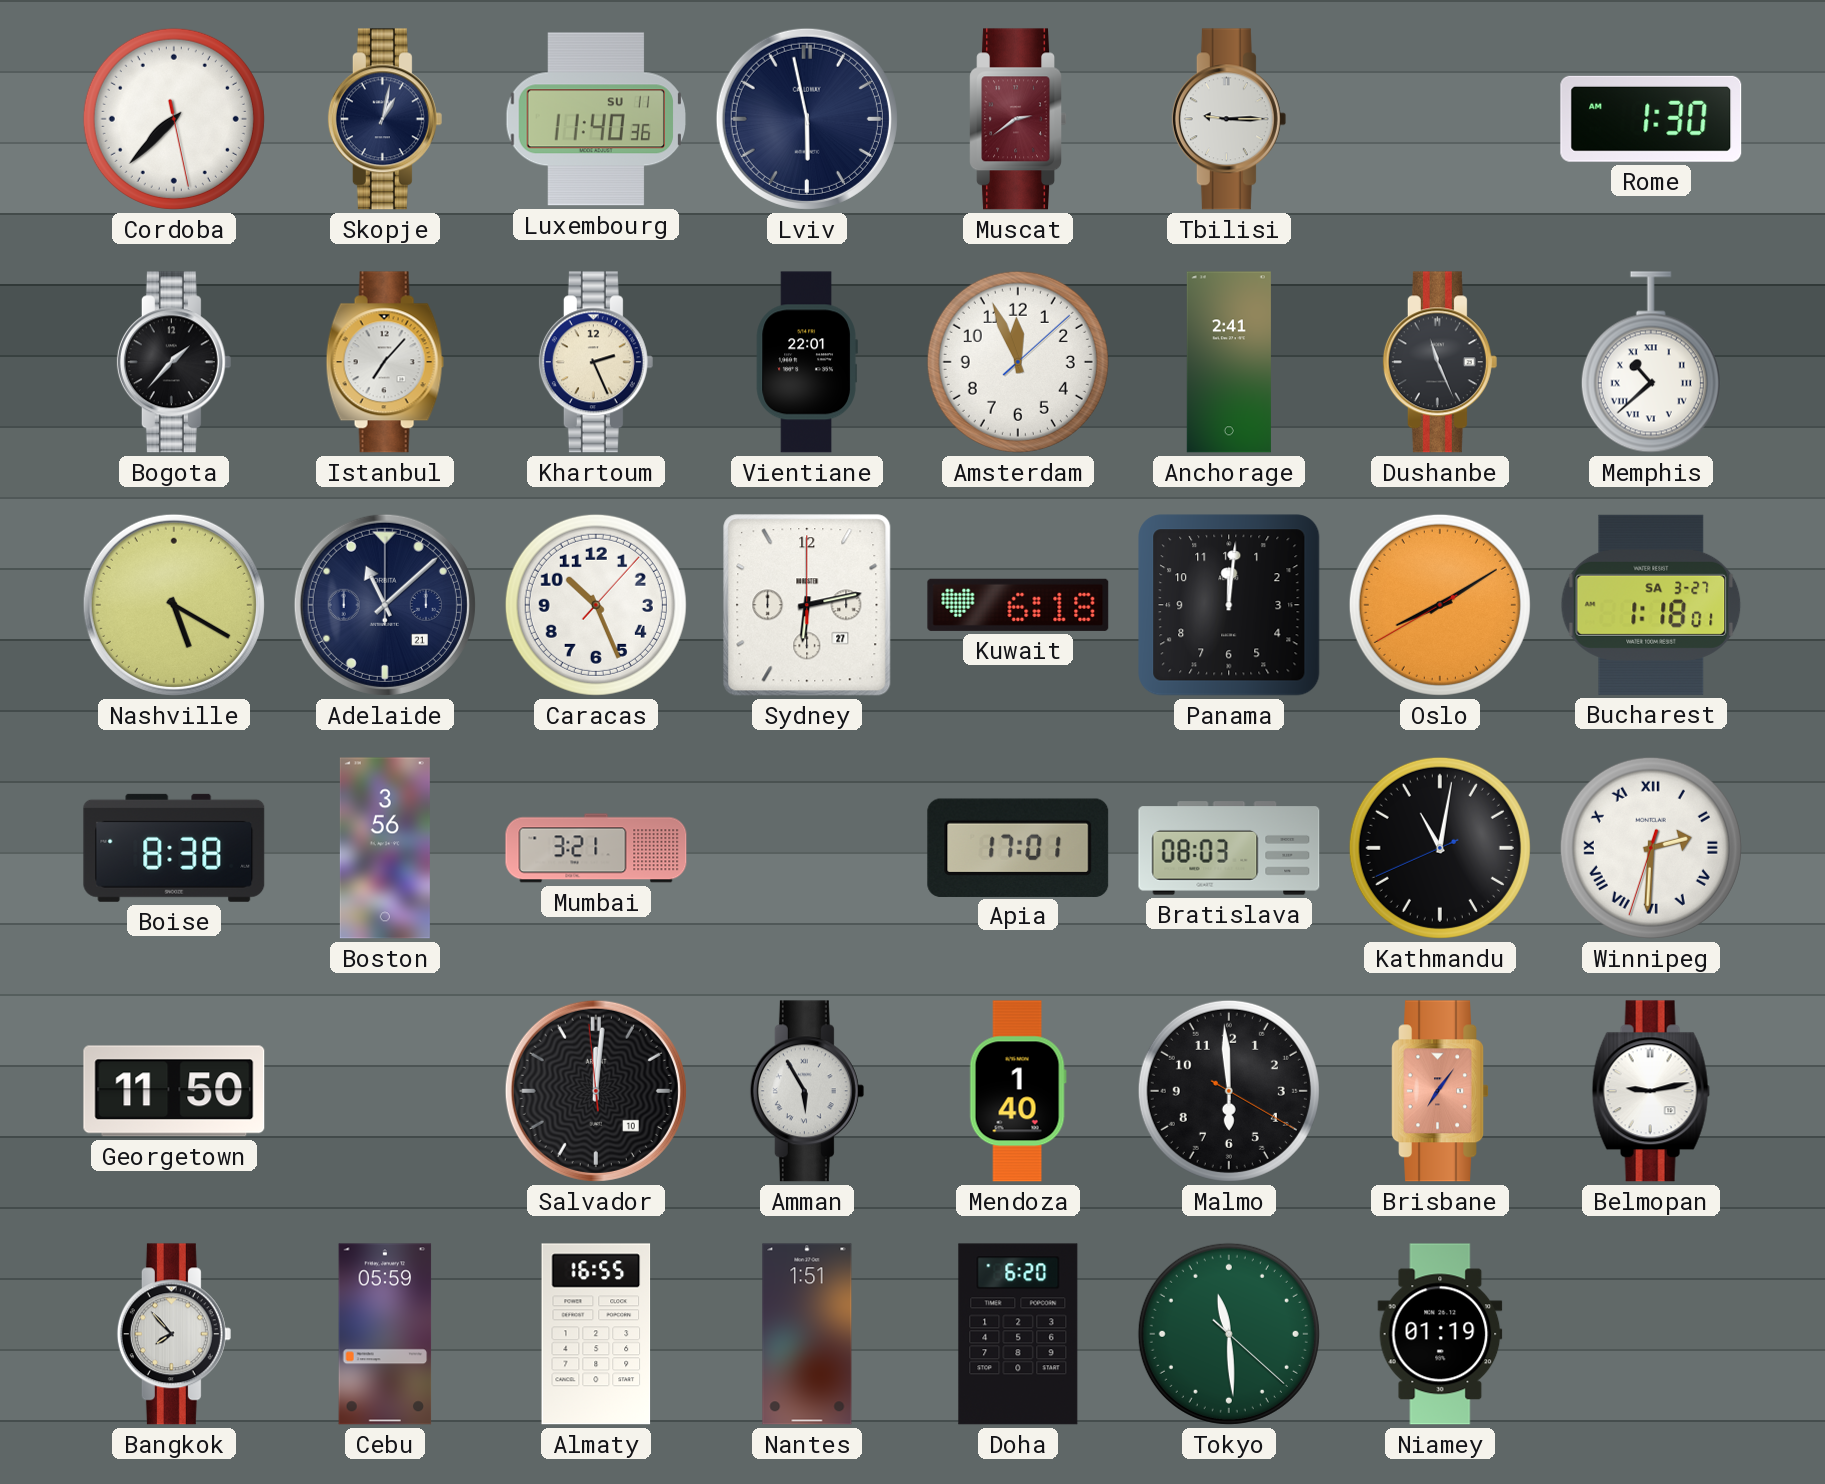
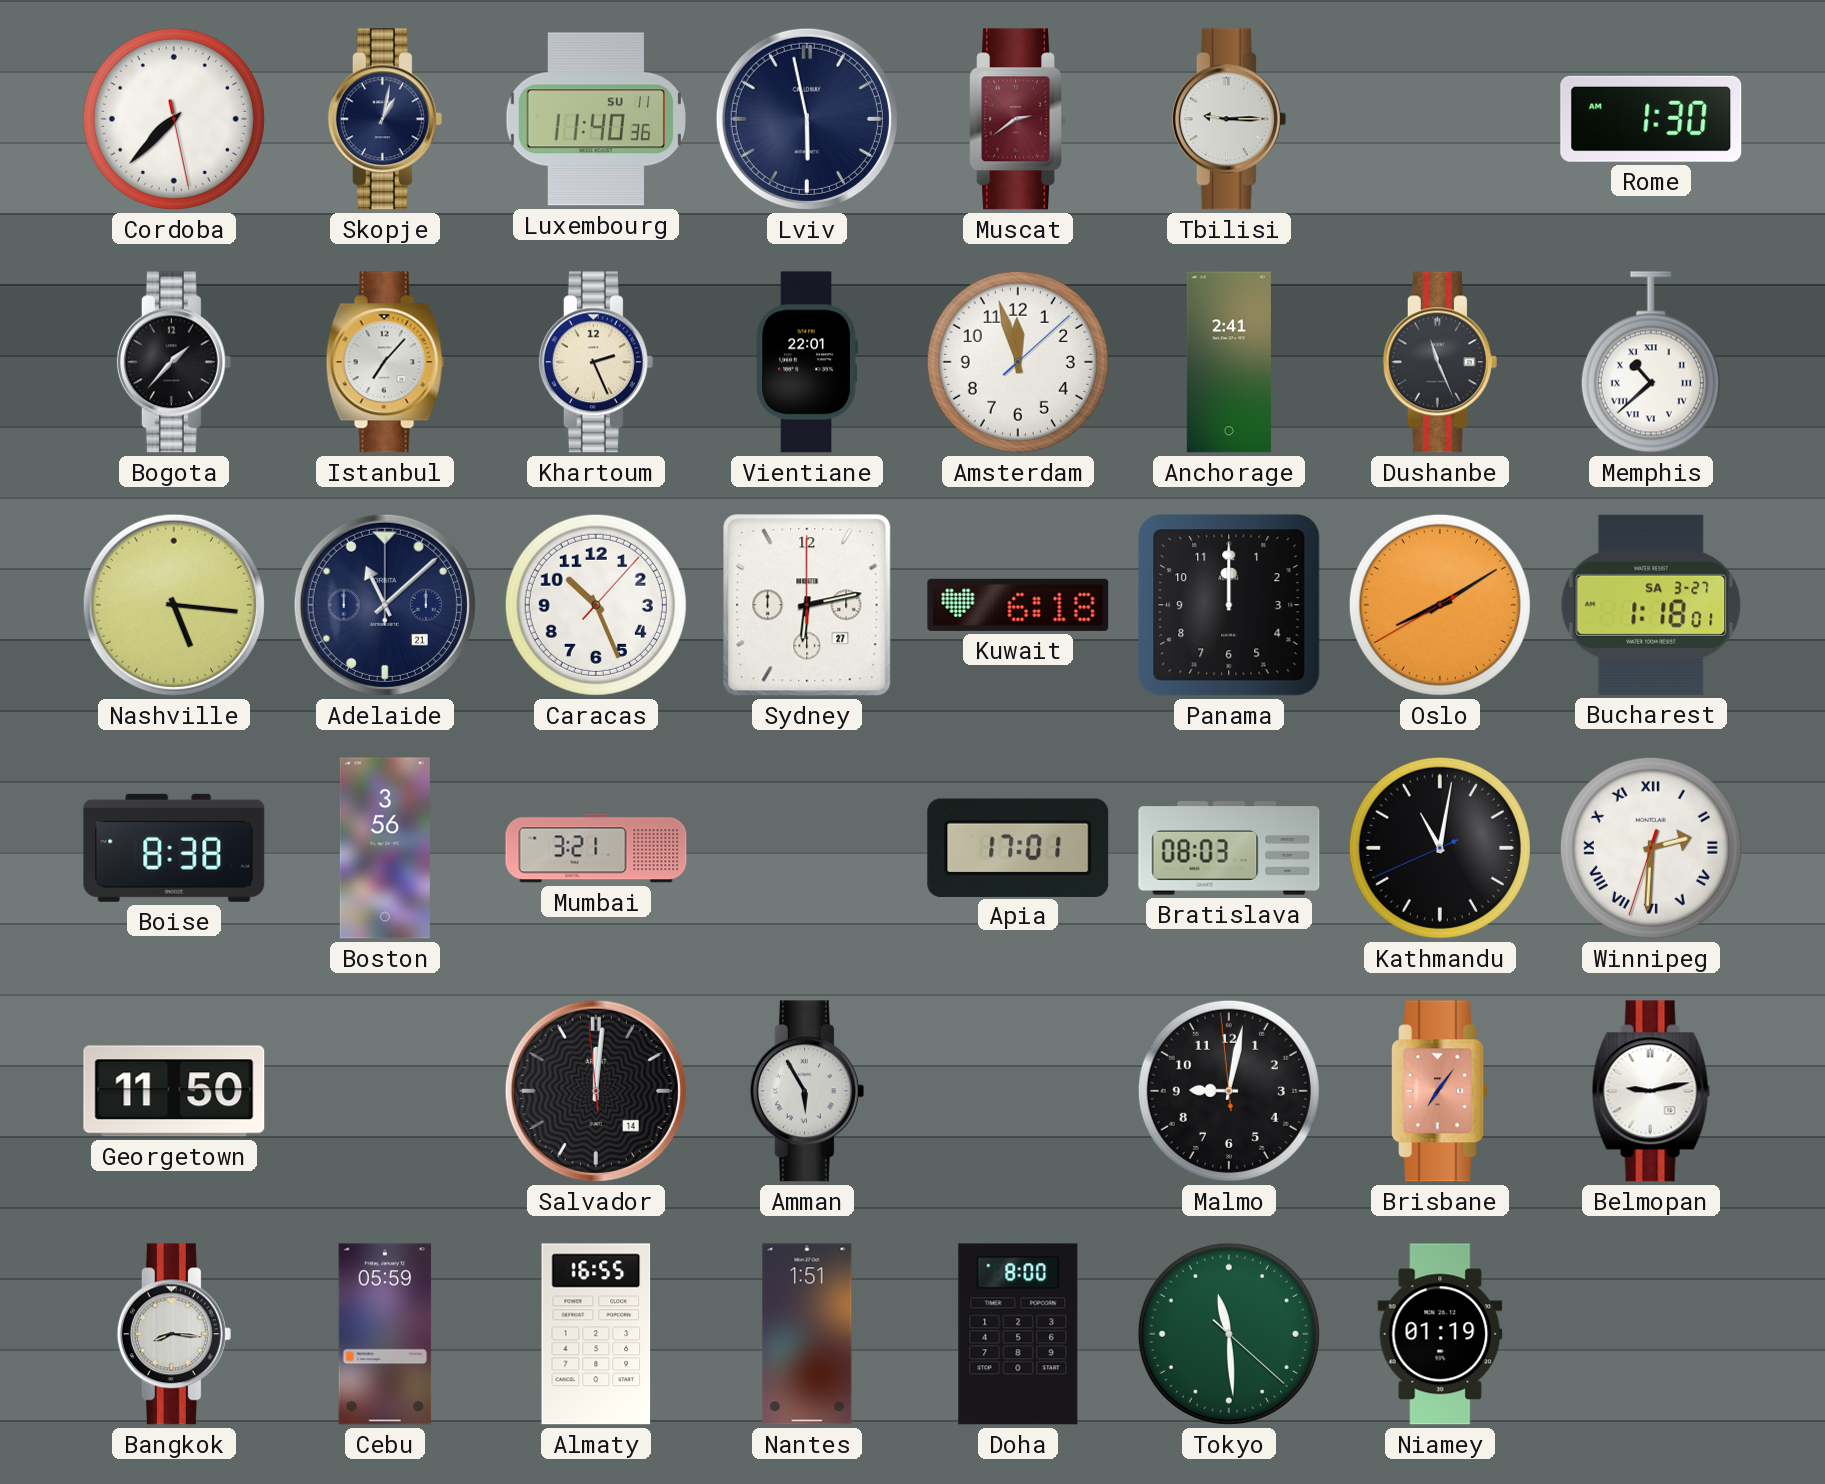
Amsterdam: 11:56 -> 11:57
Nashville: 5:20 -> 5:16
Panama: 12:01 -> 12:00
Salvador date: 10 -> 14
Mendoza: 1:40 -> none
Malmo: 5:59 -> 9:01
Bangkok: 7:53 -> 8:16
Doha: 6:20 -> 8:00
